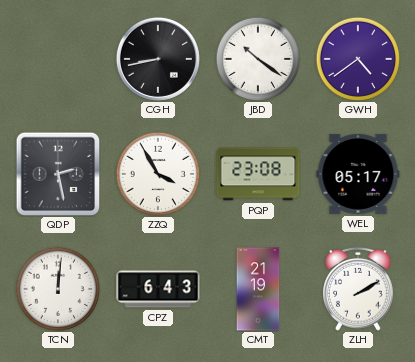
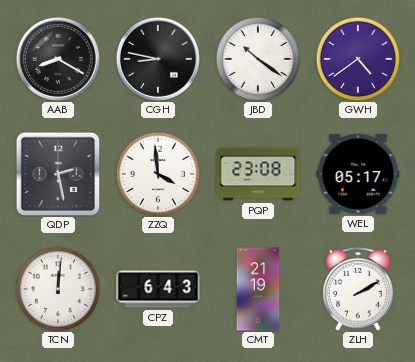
AAB: none -> 8:20
CGH: 8:43 -> 8:47
ZZQ: 3:55 -> 3:59
